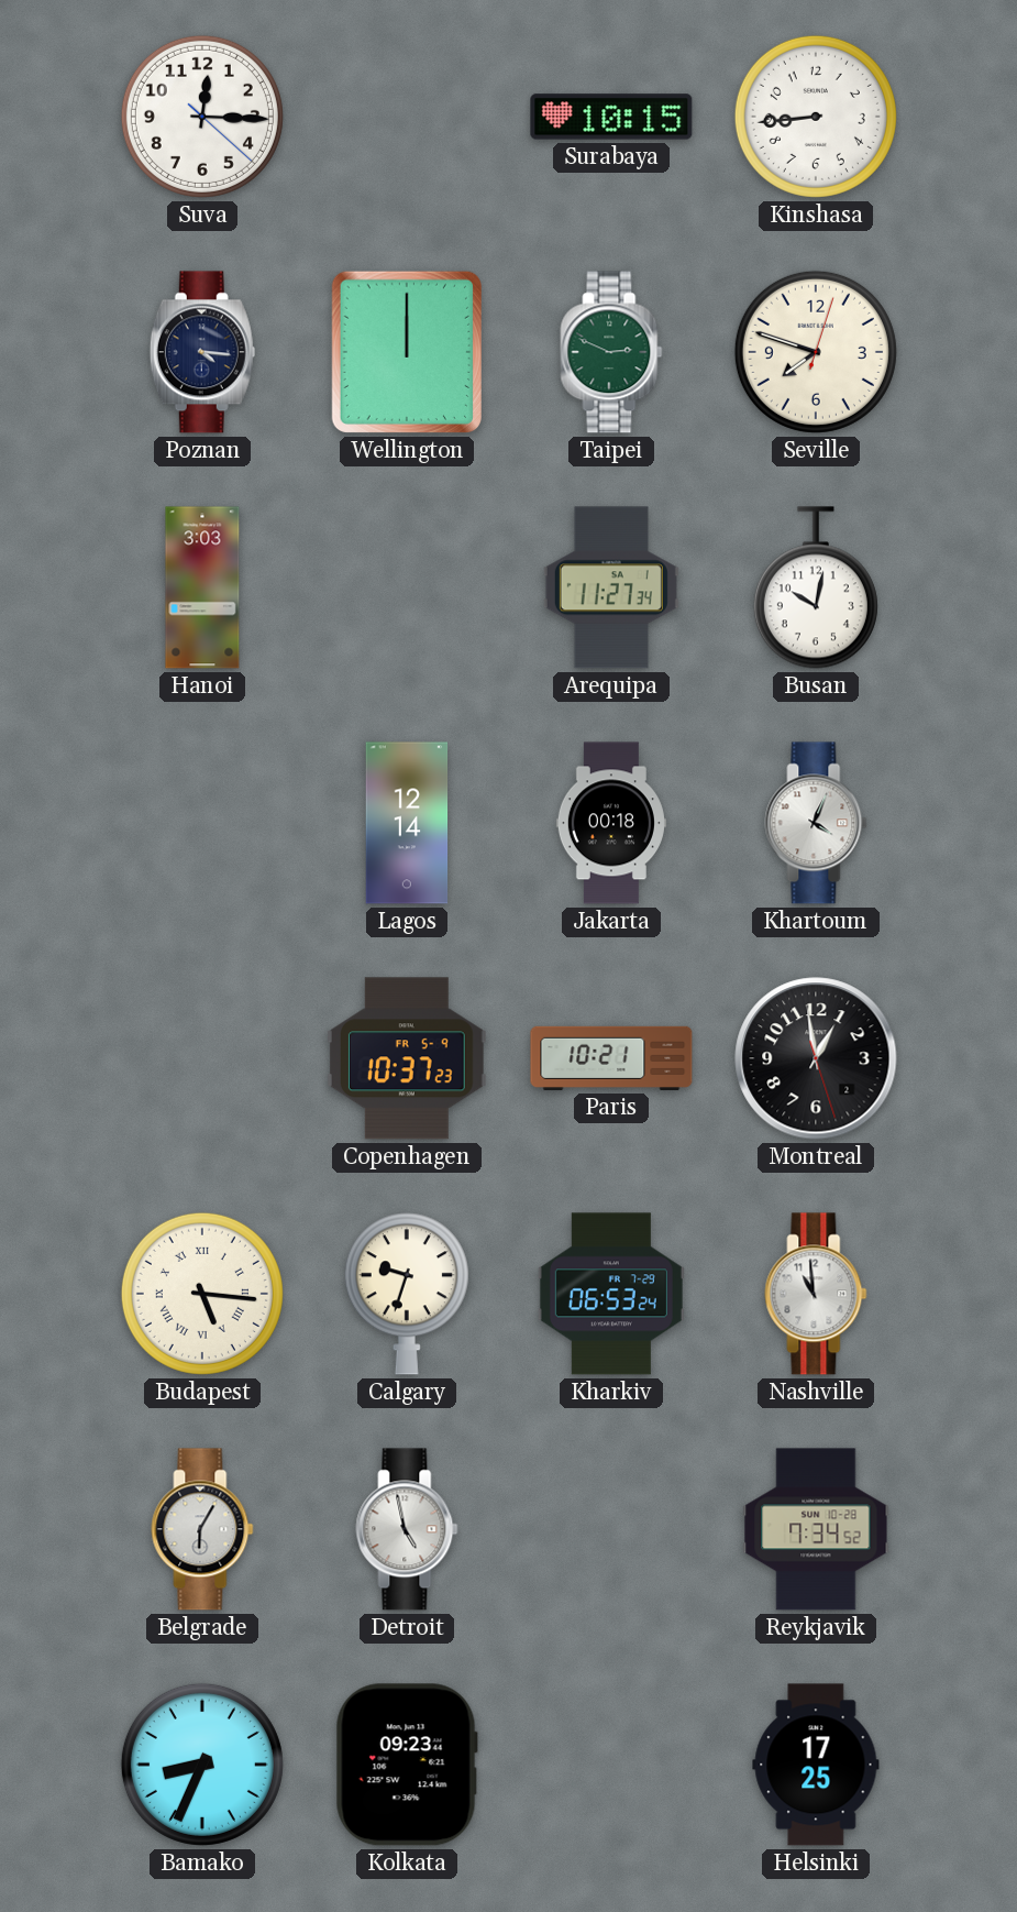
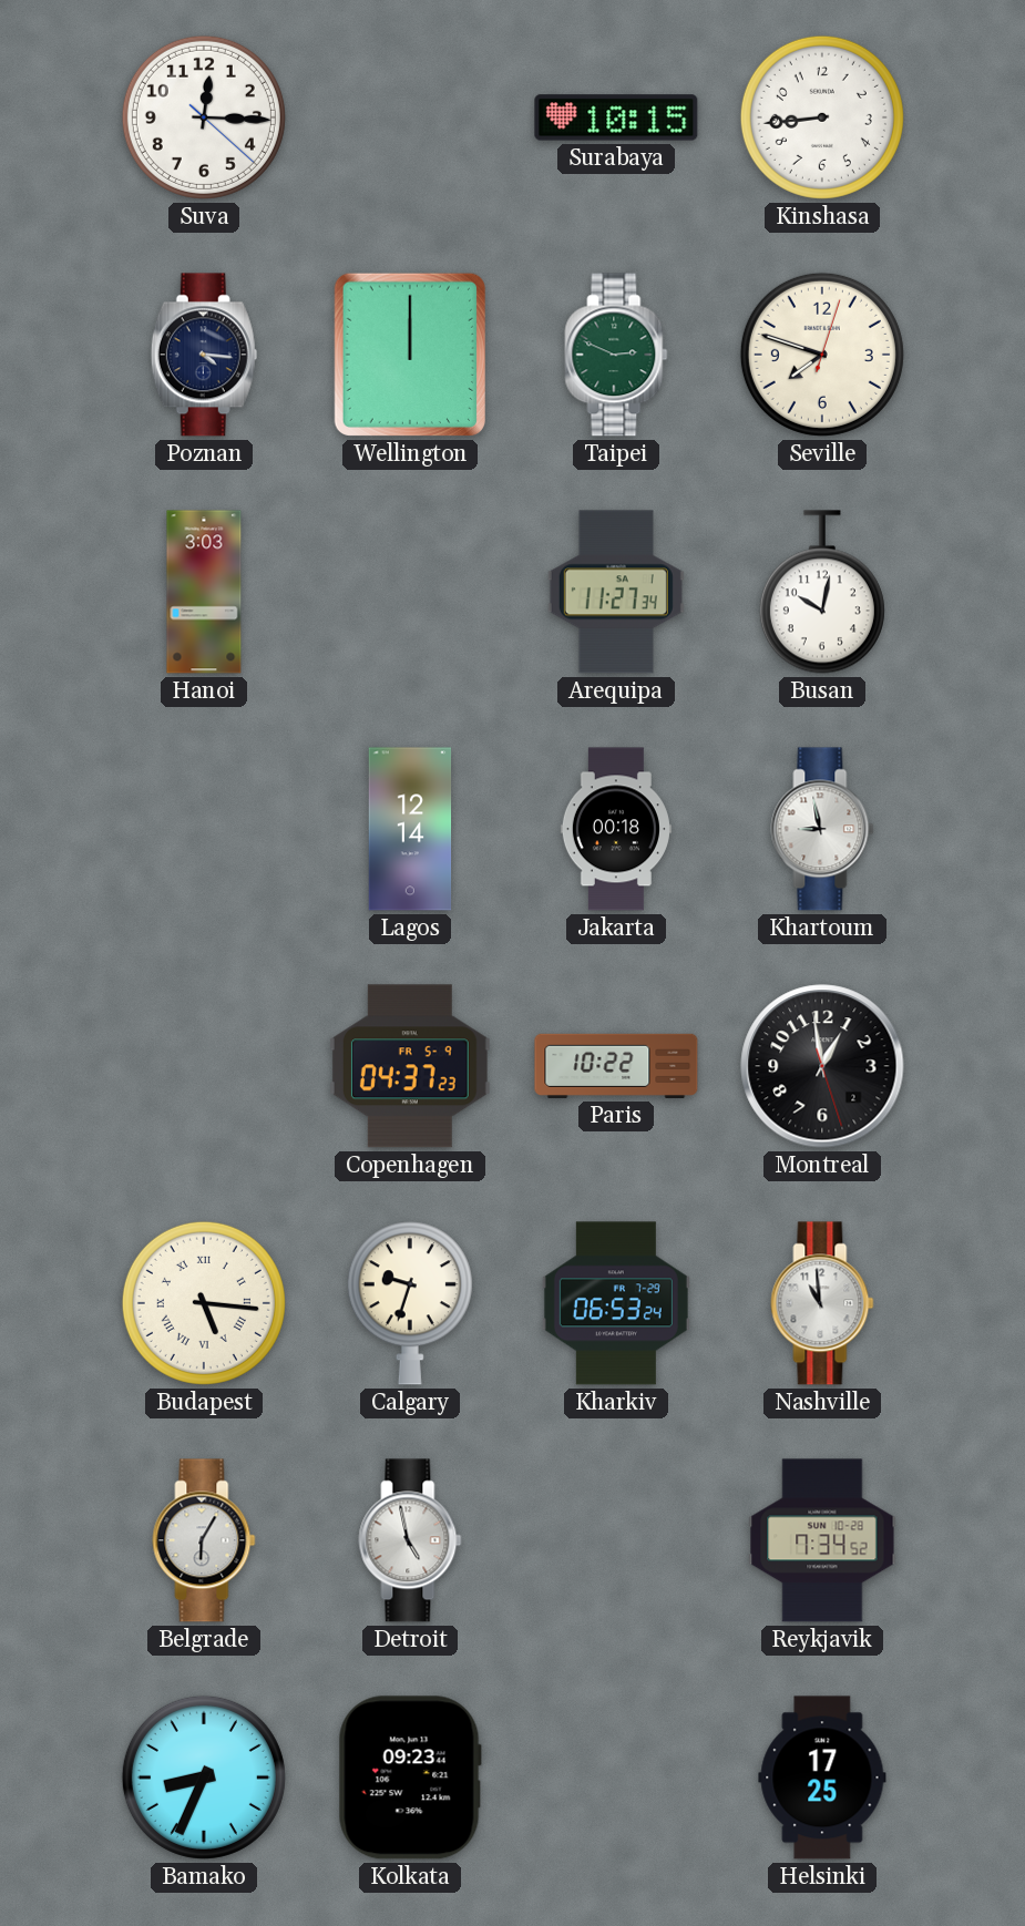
Khartoum: 4:04 -> 8:58
Copenhagen: 10:37 -> 04:37
Paris: 10:21 -> 10:22
